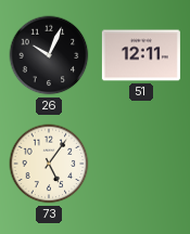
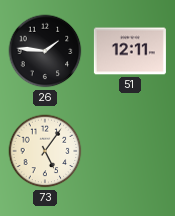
26: 10:04 -> 1:46
